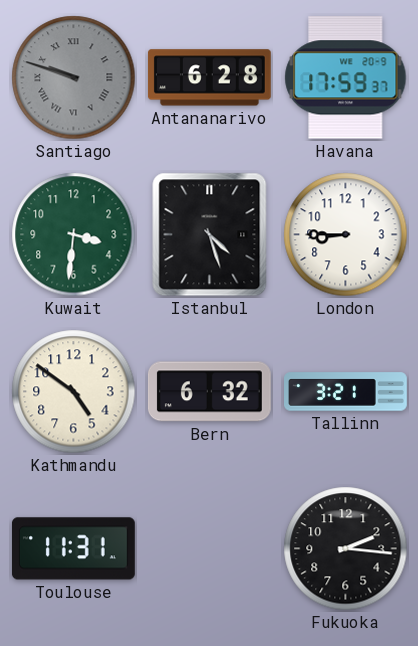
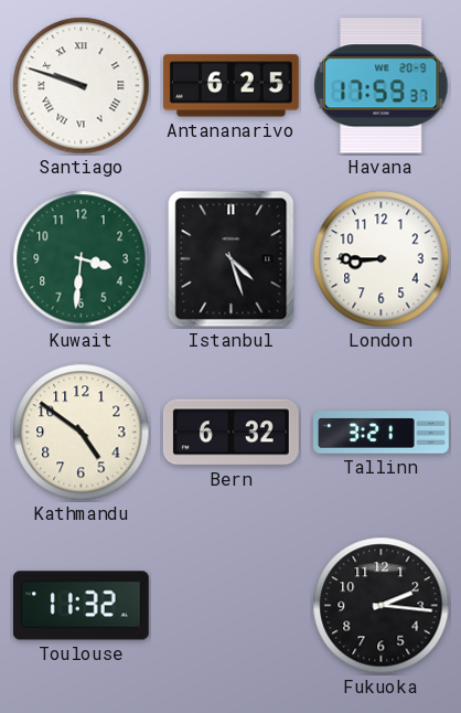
Santiago dial: grey -> white
Antananarivo: 6:28 -> 6:25
Toulouse: 11:31 -> 11:32
